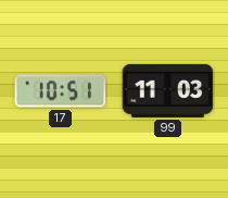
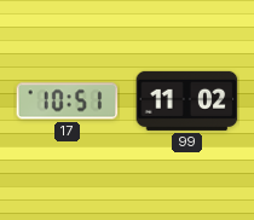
99: 11:03 -> 11:02
